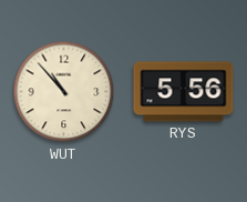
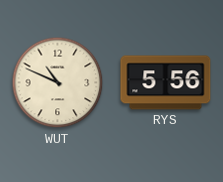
WUT: 10:53 -> 10:49
